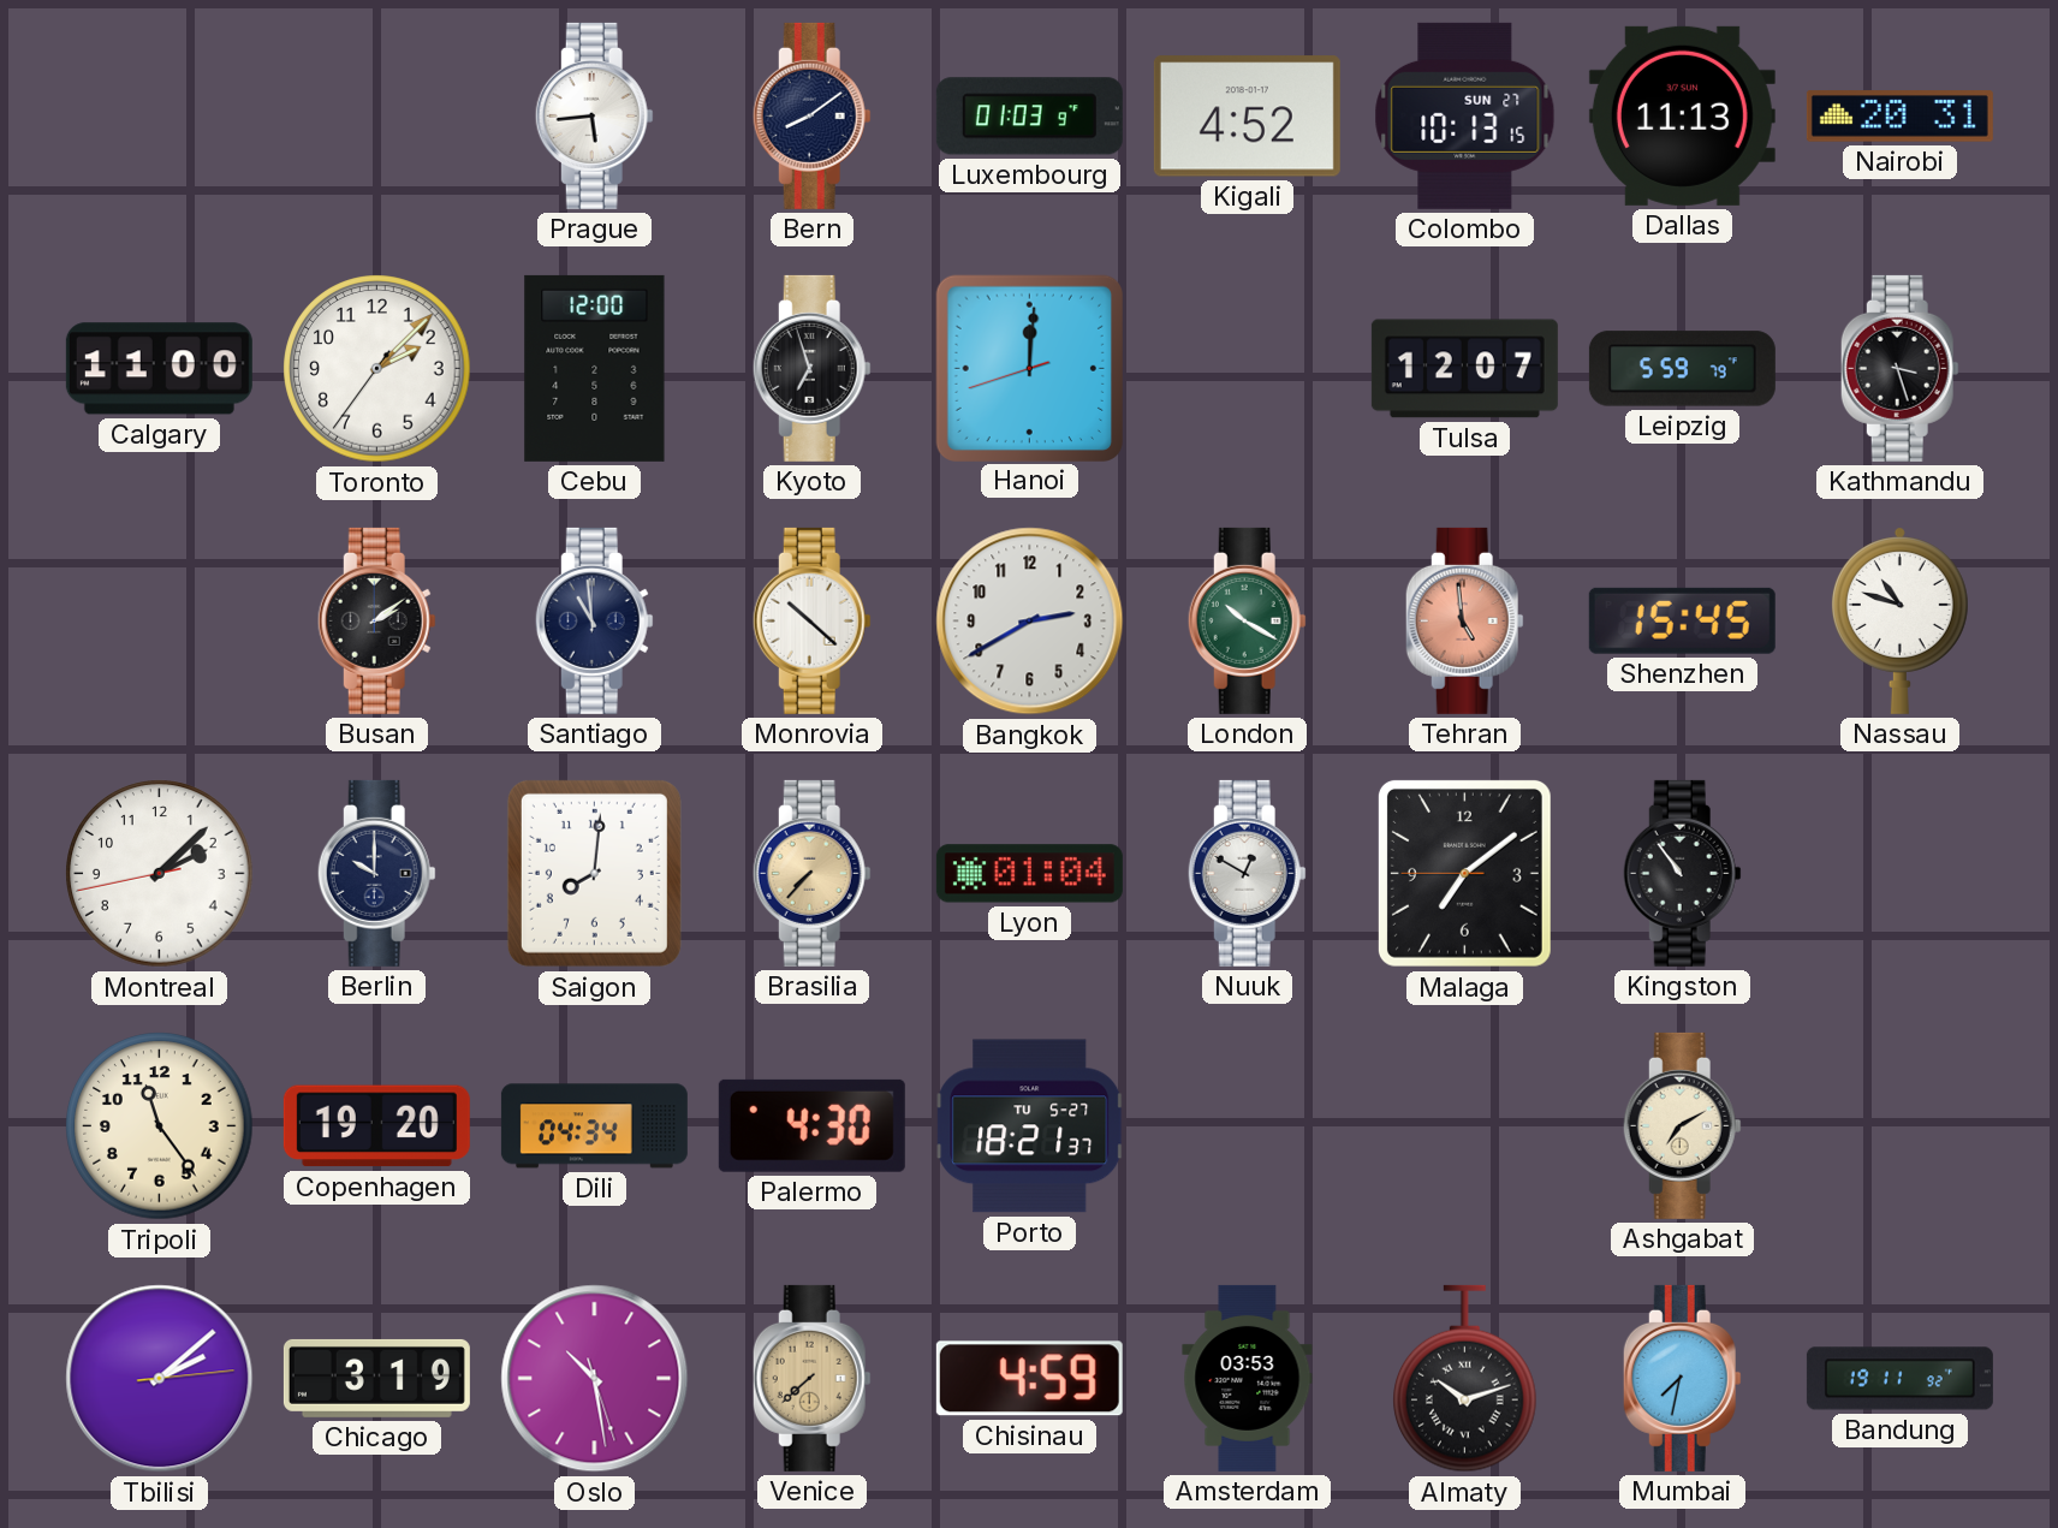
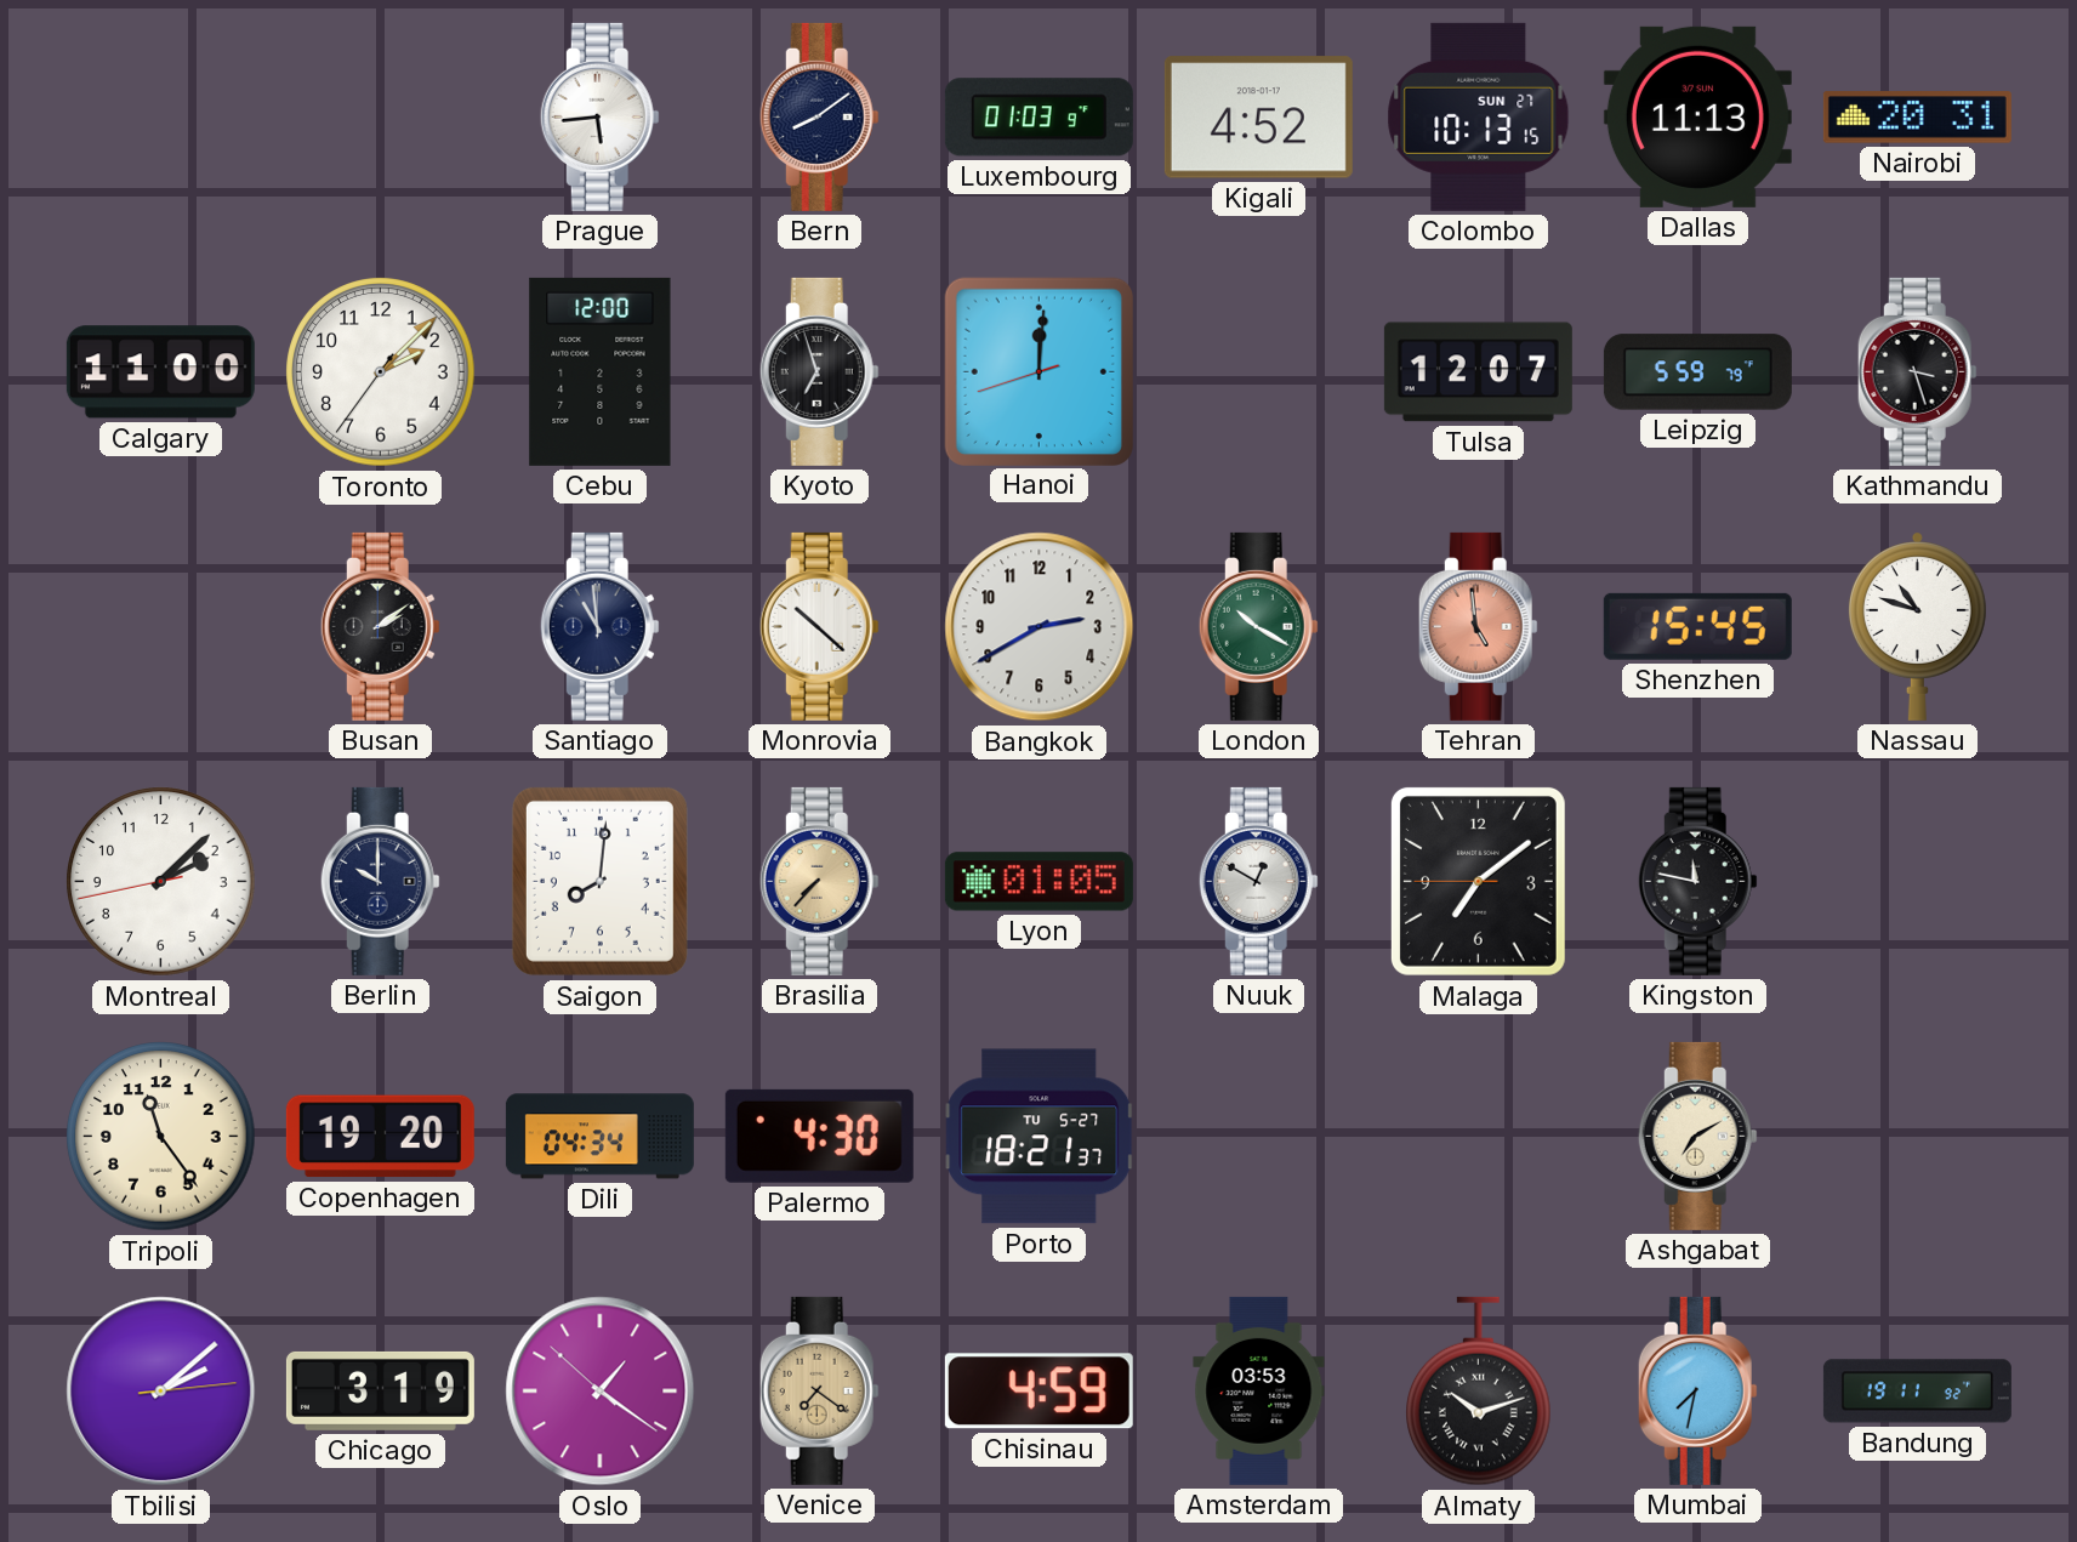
Lyon: 01:04 -> 01:05
Kingston: 10:54 -> 11:47
Oslo: 10:28 -> 1:20
Venice: 7:38 -> 7:21
